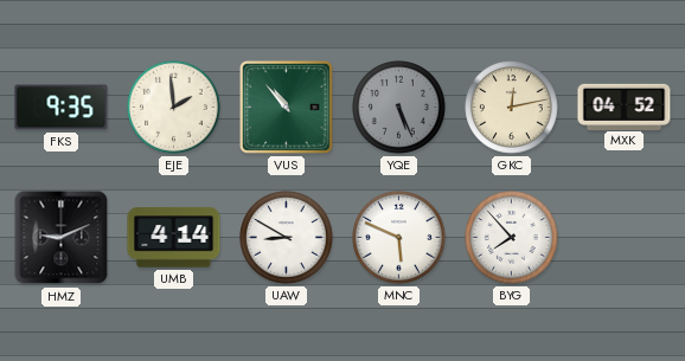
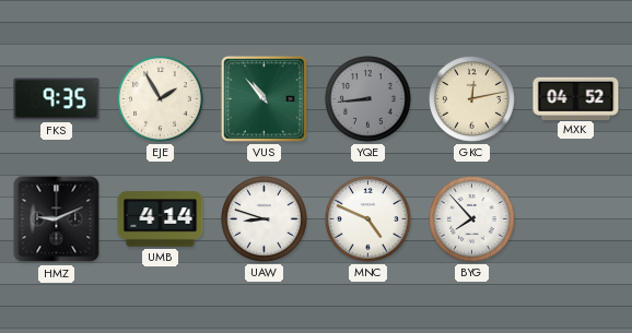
EJE: 1:59 -> 1:55
YQE: 5:26 -> 8:44
UAW: 8:50 -> 8:48
MNC: 5:49 -> 4:49
